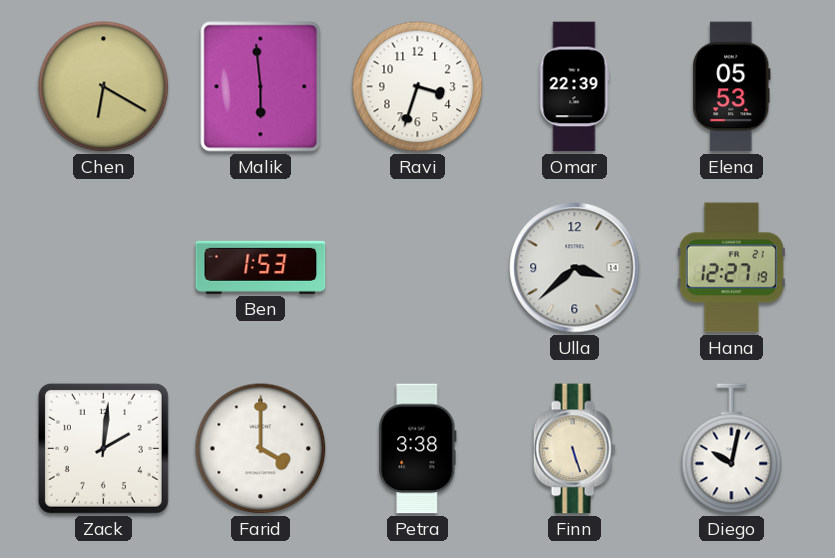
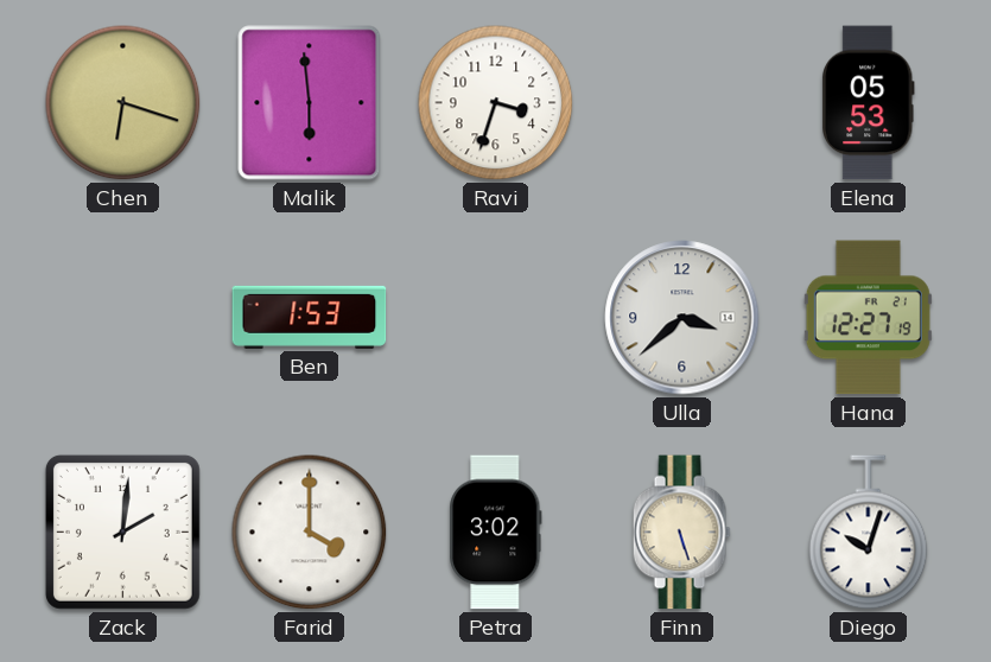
Chen: 6:20 -> 6:18
Omar: 22:39 -> none
Petra: 3:38 -> 3:02
Diego: 10:02 -> 10:03
